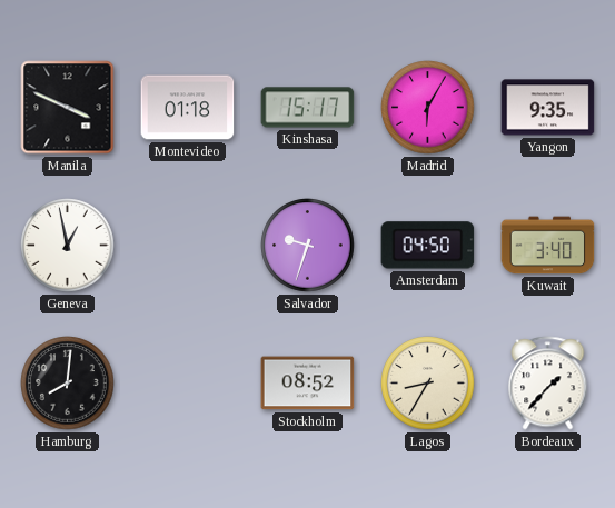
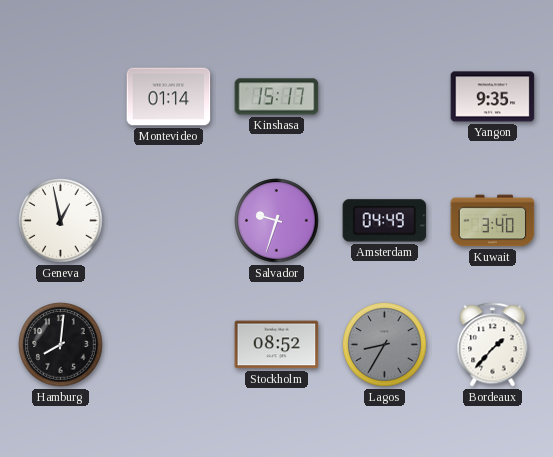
Manila: 3:49 -> none
Montevideo: 01:18 -> 01:14
Madrid: 6:05 -> none
Amsterdam: 04:50 -> 04:49
Lagos dial: cream -> grey
